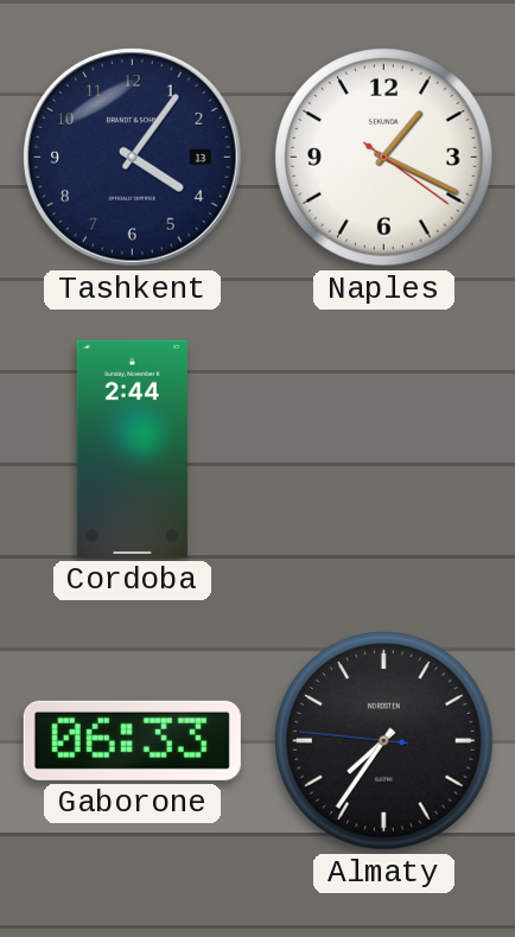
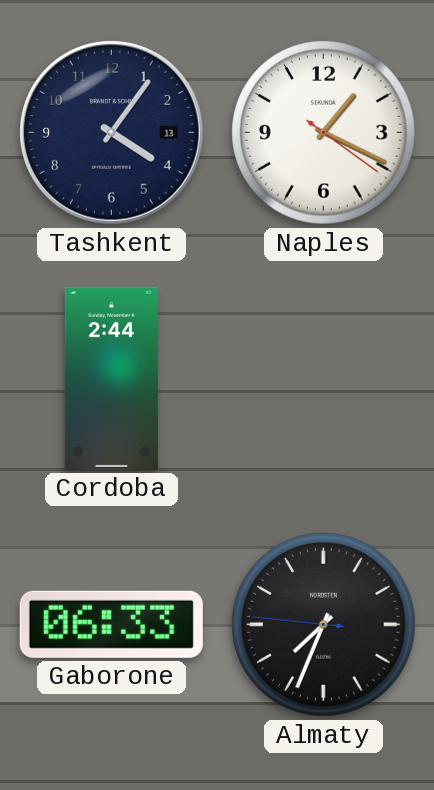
Almaty: 7:35 -> 7:33
